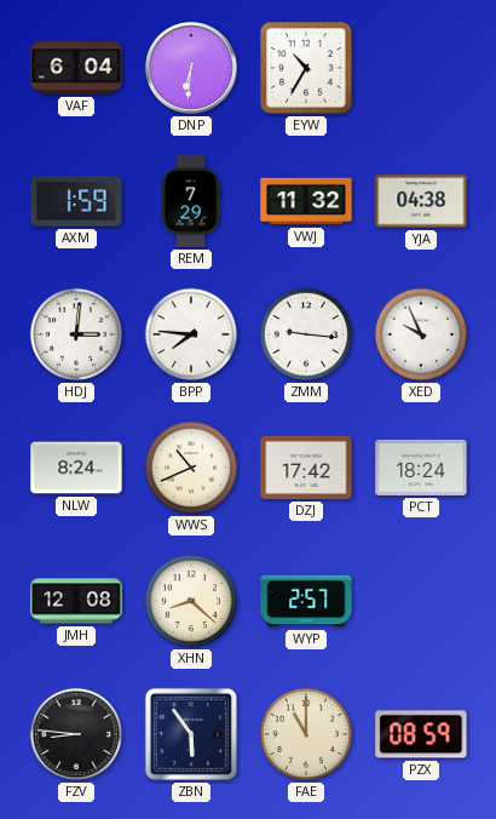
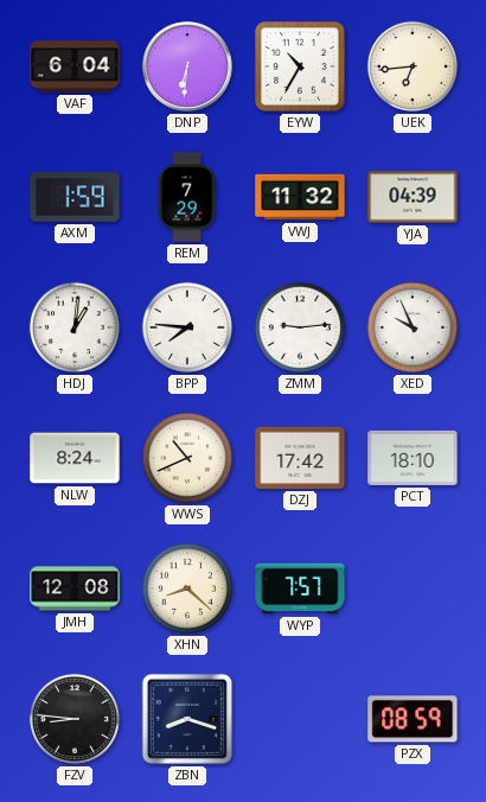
UEK: none -> 6:44
YJA: 04:38 -> 04:39
HDJ: 3:01 -> 1:01
ZMM: 9:16 -> 9:14
PCT: 18:24 -> 18:10
WYP: 2:57 -> 7:57
ZBN: 5:54 -> 8:18
FAE: 11:00 -> none
